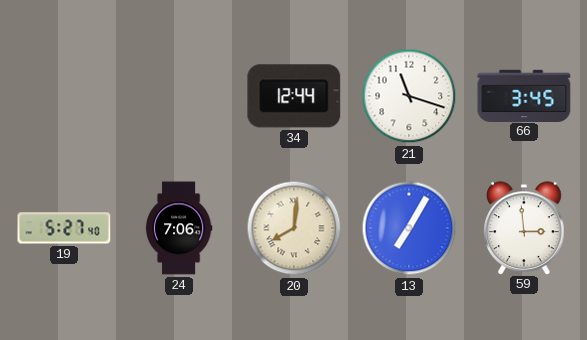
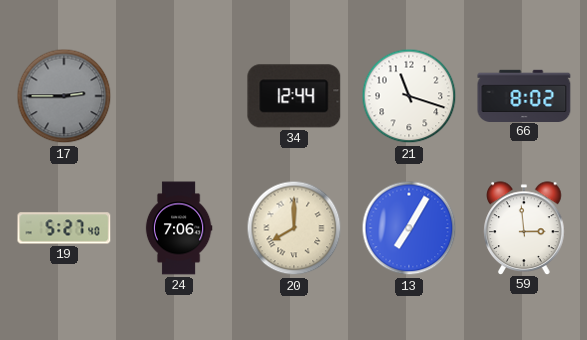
17: none -> 2:45
66: 3:45 -> 8:02
20: 8:01 -> 8:00
